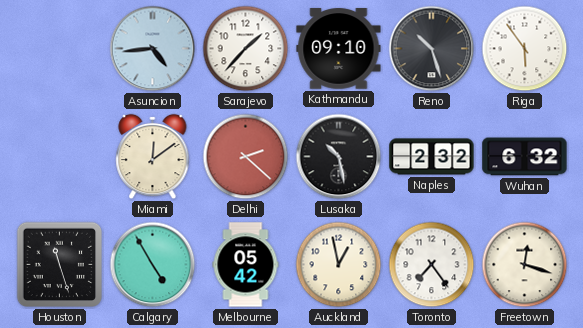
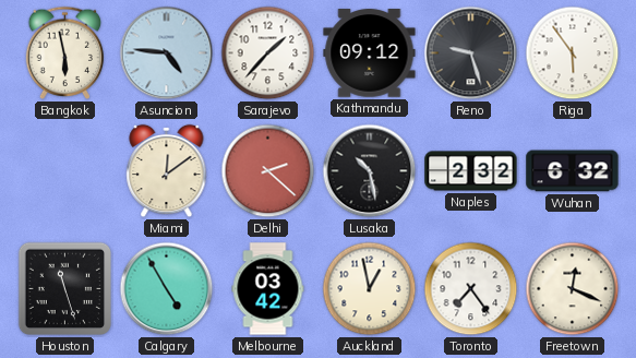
Bangkok: none -> 5:58
Asuncion: 4:44 -> 4:46
Kathmandu: 09:10 -> 09:12
Reno: 10:27 -> 9:27
Melbourne: 05:42 -> 03:42
Freetown: 12:18 -> 12:19
